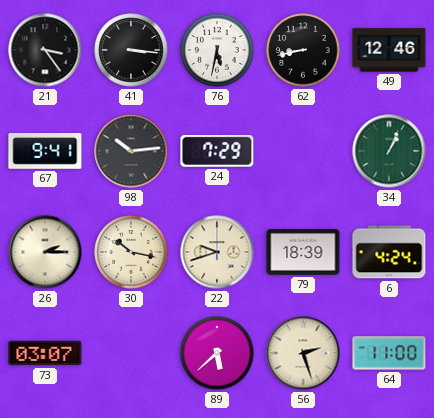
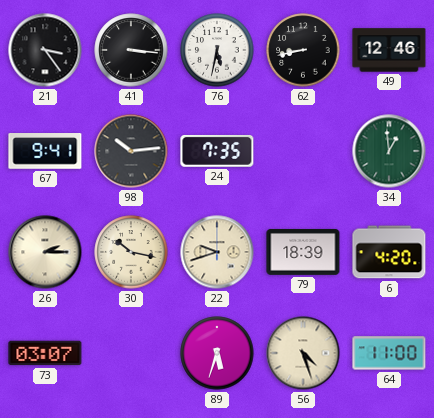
24: 7:29 -> 7:35
34: 1:04 -> 12:59
6: 4:24 -> 4:20
89: 5:38 -> 5:33
56: 2:27 -> 4:27
